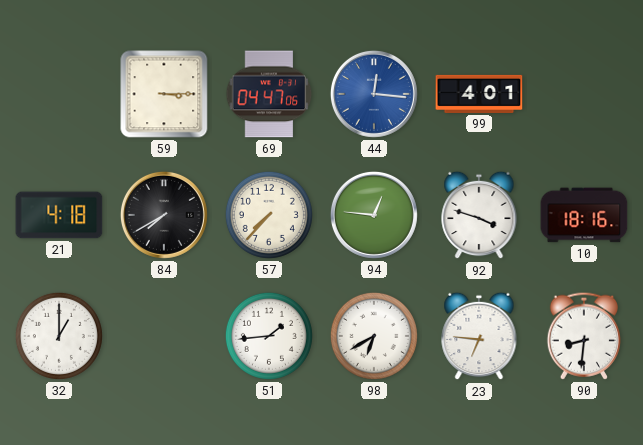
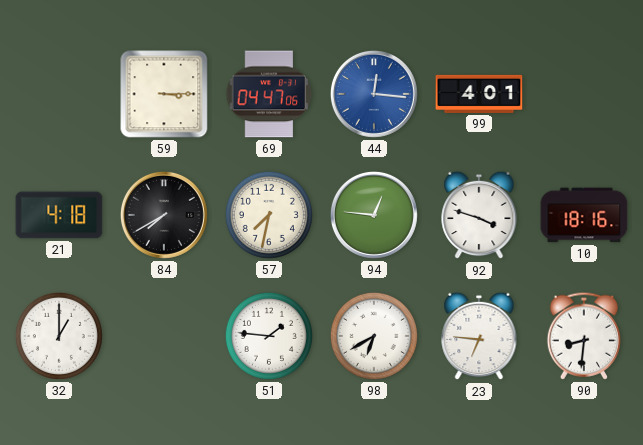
57: 7:37 -> 7:32
51: 1:44 -> 1:46
